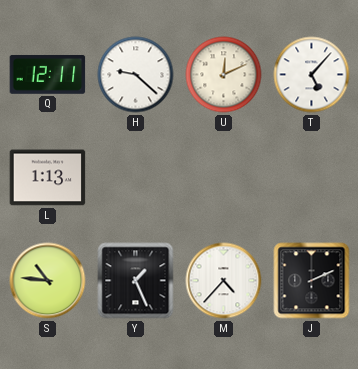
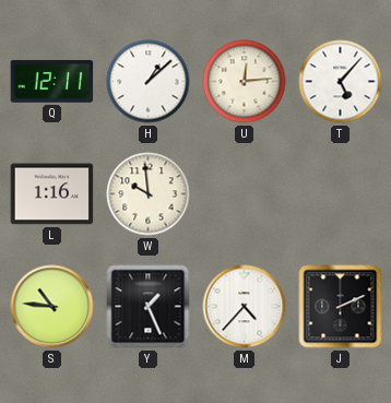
H: 9:22 -> 1:08
U: 12:11 -> 12:14
L: 1:13 -> 1:16
W: none -> 9:59
